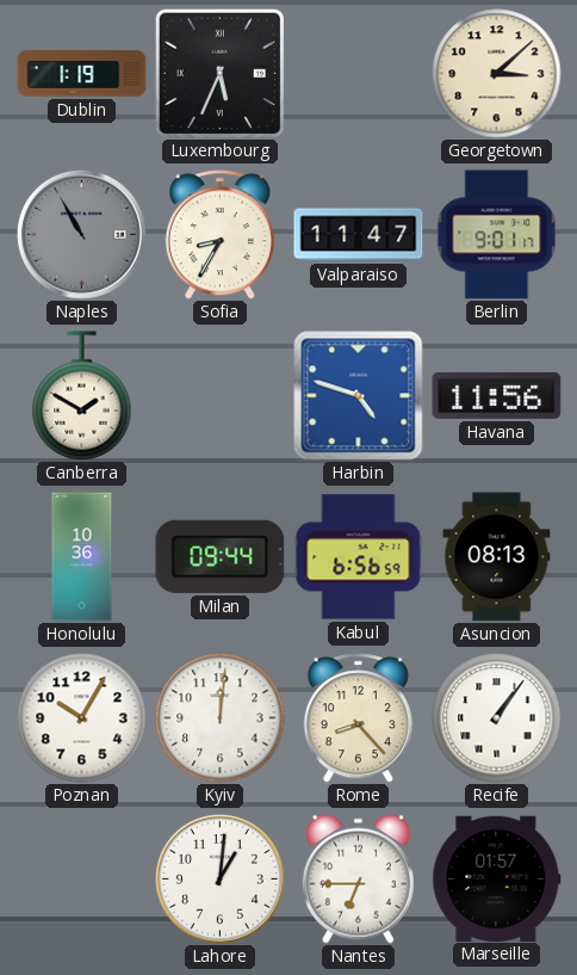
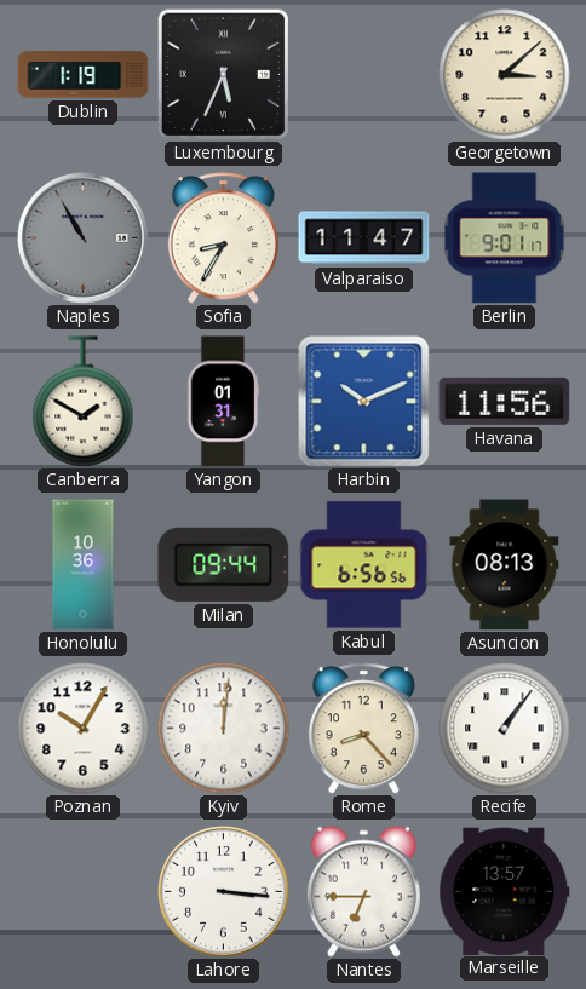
Yangon: none -> 01:31
Harbin: 4:48 -> 10:11
Kabul: 6:56:59 -> 6:56:56
Lahore: 1:01 -> 3:16
Marseille: 01:57 -> 13:57
